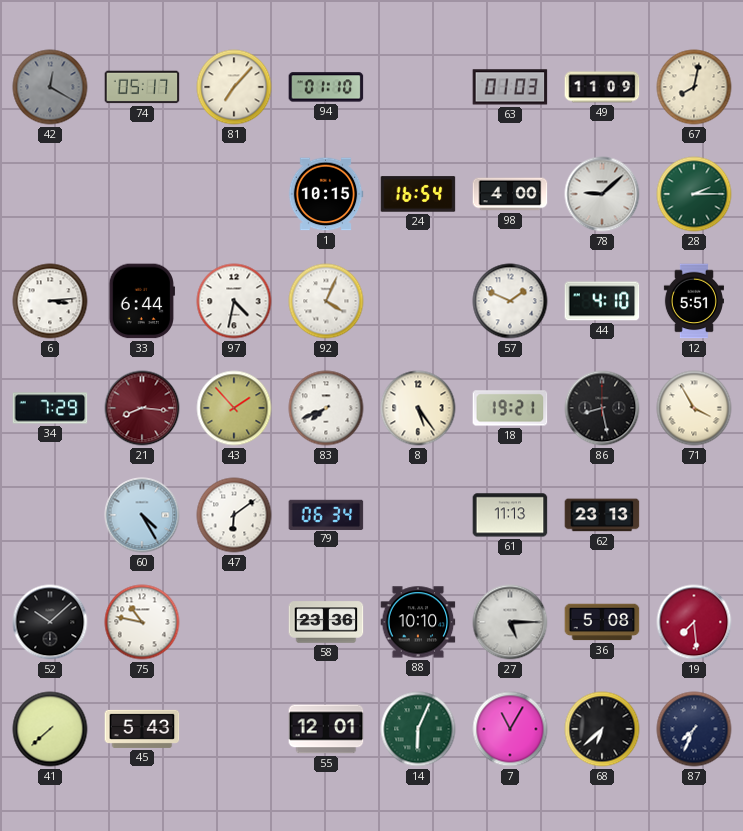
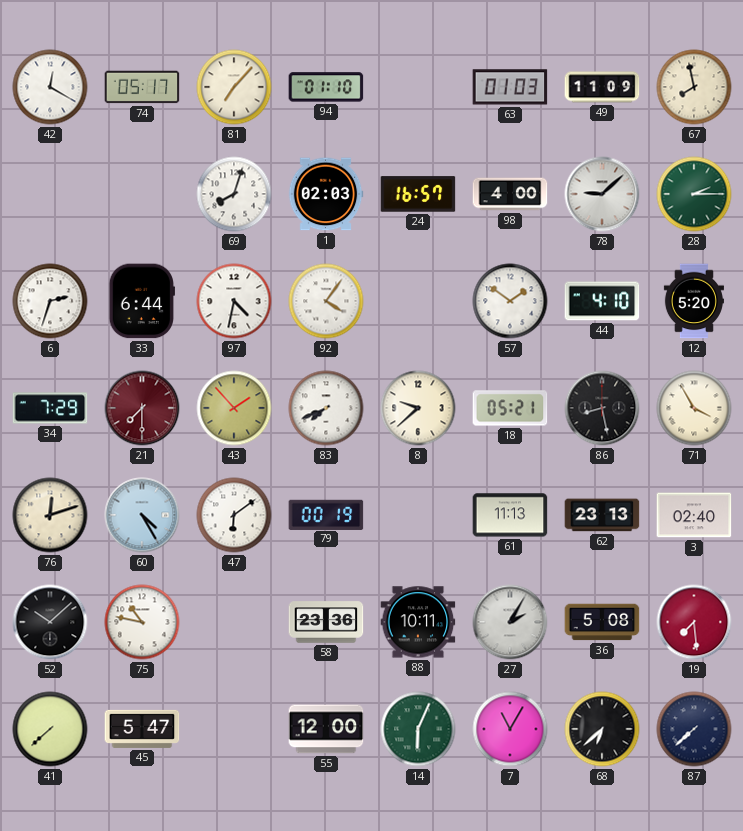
42 dial: grey -> white
67: 8:02 -> 7:58
69: none -> 8:03
1: 10:15 -> 02:03
24: 16:54 -> 16:57
6: 3:14 -> 2:33
92: 4:04 -> 4:06
57: 1:49 -> 1:51
12: 5:51 -> 5:20
21: 8:16 -> 7:30
8: 5:24 -> 9:38
18: 19:21 -> 05:21
76: none -> 12:12
79: 06:34 -> 00:19
3: none -> 02:40
88: 10:10 -> 10:11
27: 5:15 -> 2:05
45: 5:43 -> 5:47
55: 12:01 -> 12:00
87: 7:34 -> 7:38
